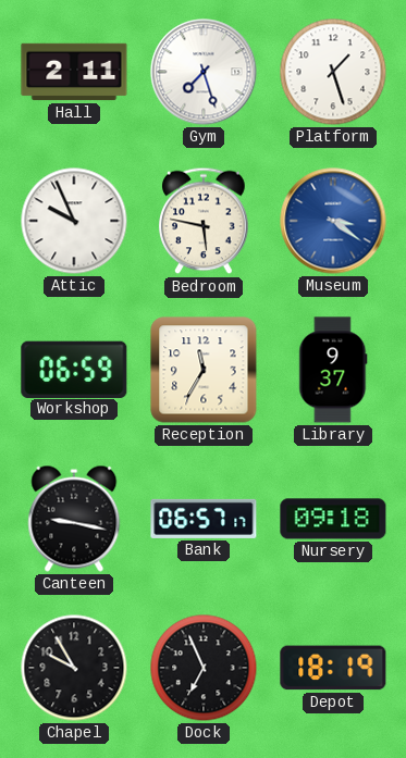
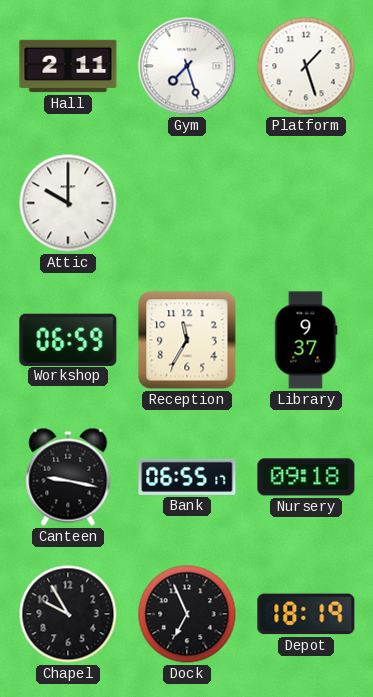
Attic: 9:56 -> 10:00
Bedroom: 5:47 -> none
Museum: 3:21 -> none
Bank: 06:57 -> 06:55
